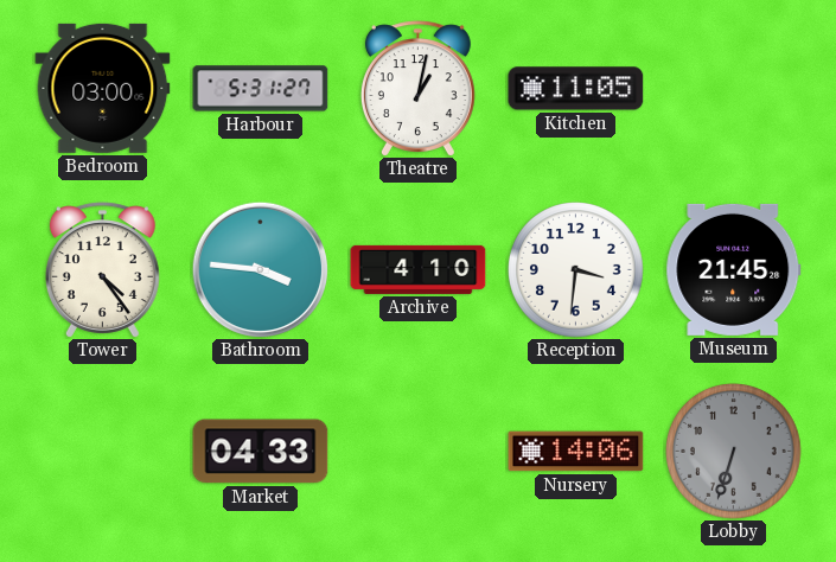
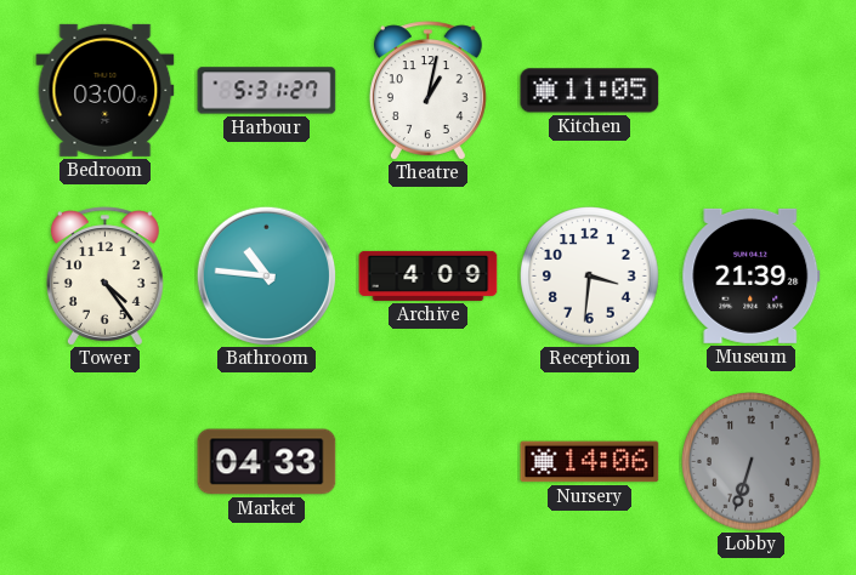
Bathroom: 3:46 -> 10:46
Archive: 4:10 -> 4:09
Museum: 21:45 -> 21:39
